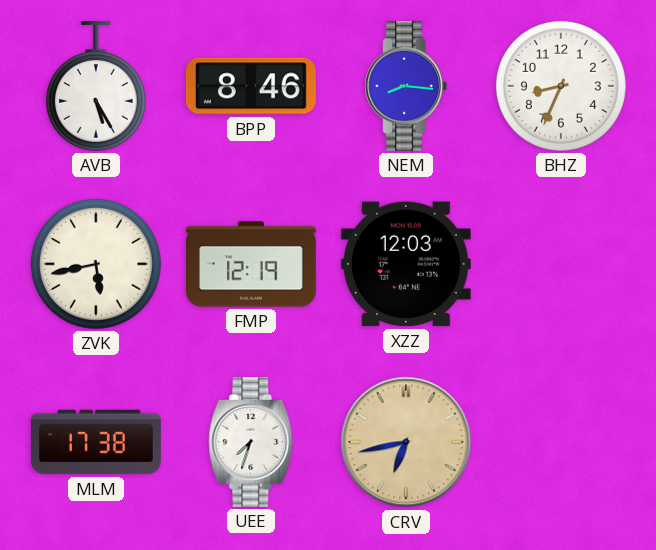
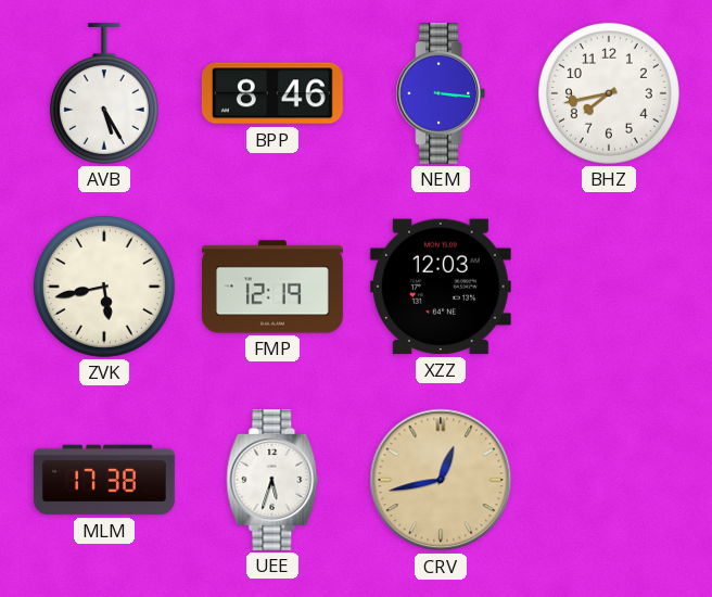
NEM: 8:16 -> 3:16
BHZ: 8:34 -> 7:43
UEE: 7:33 -> 5:33
CRV: 6:43 -> 12:43
